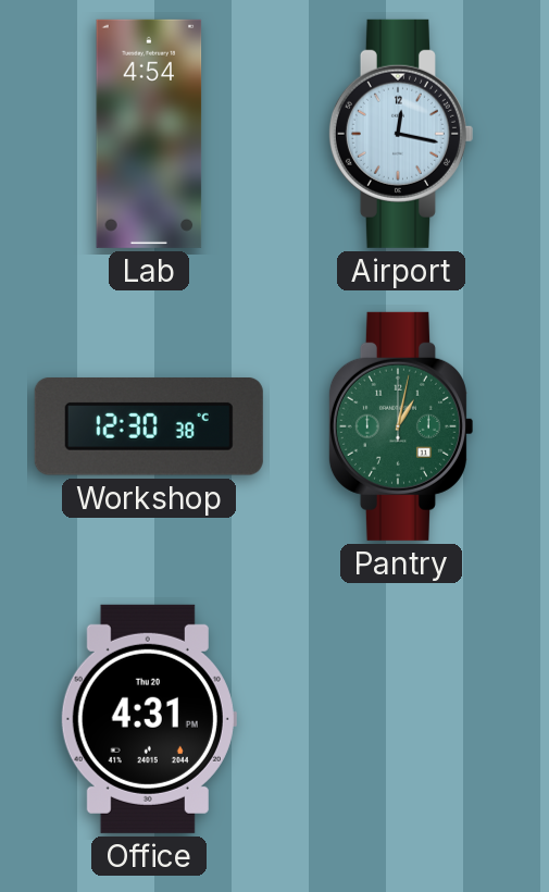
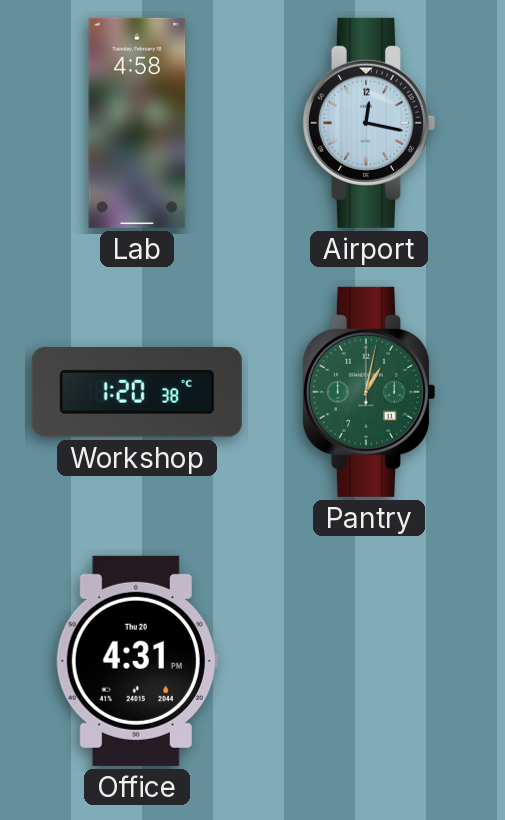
Lab: 4:54 -> 4:58
Workshop: 12:30 -> 1:20
